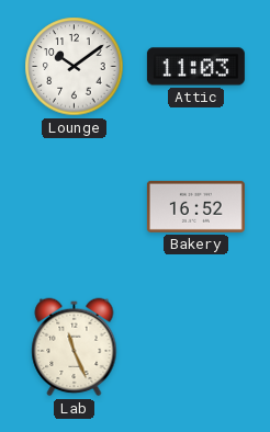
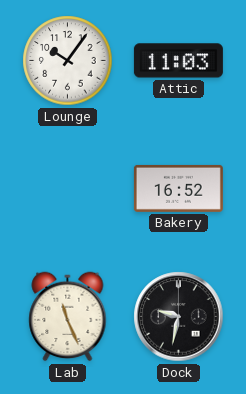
Lounge: 10:09 -> 10:06
Dock: none -> 9:32
